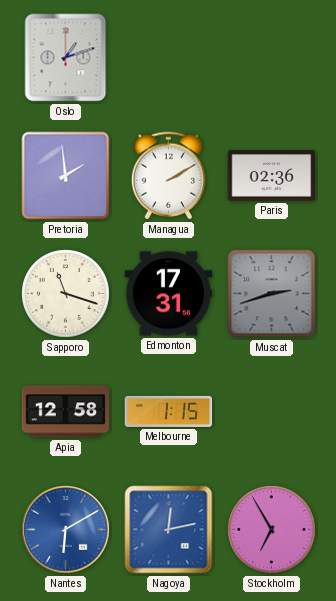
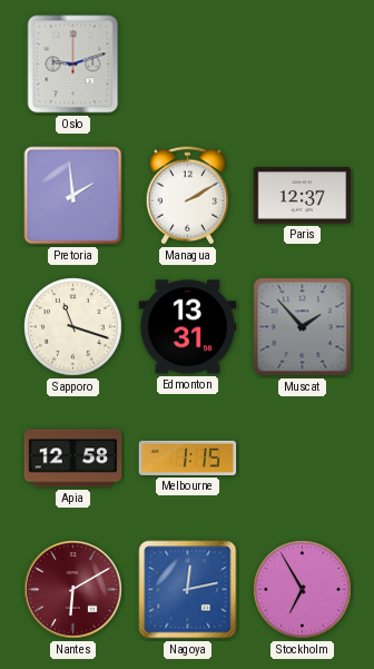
Oslo: 1:12 -> 9:12
Paris: 02:36 -> 12:37
Edmonton: 17:31 -> 13:31
Muscat: 2:42 -> 1:53
Nantes dial: blue -> burgundy
